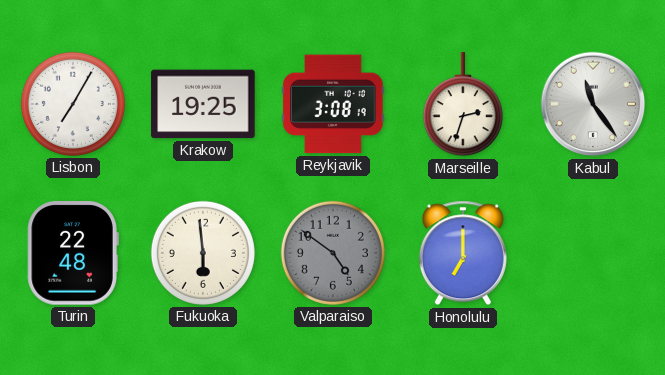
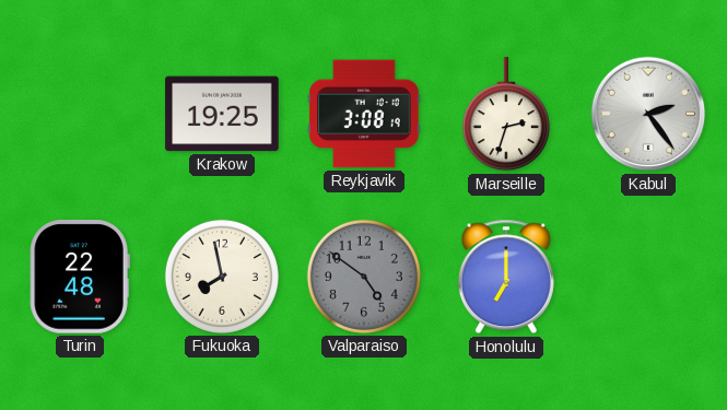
Lisbon: 7:05 -> none
Kabul: 11:24 -> 2:24
Fukuoka: 5:59 -> 7:58
